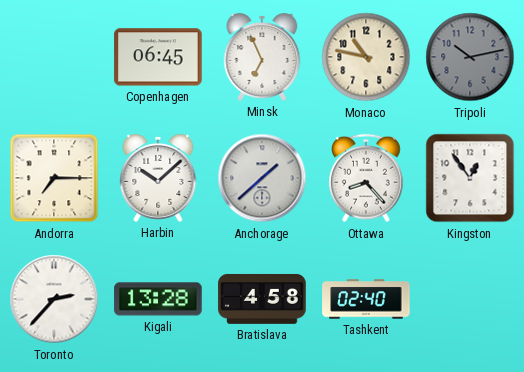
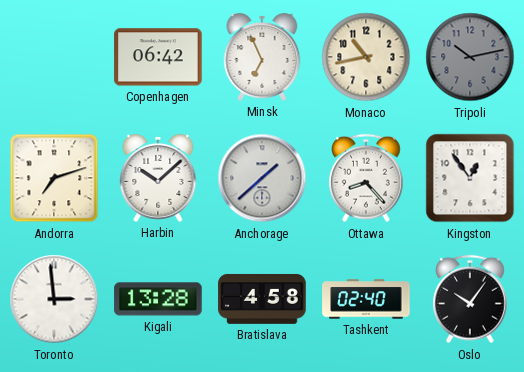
Copenhagen: 06:45 -> 06:42
Monaco: 10:47 -> 10:43
Andorra: 7:15 -> 7:12
Toronto: 2:37 -> 2:59
Oslo: none -> 10:06
